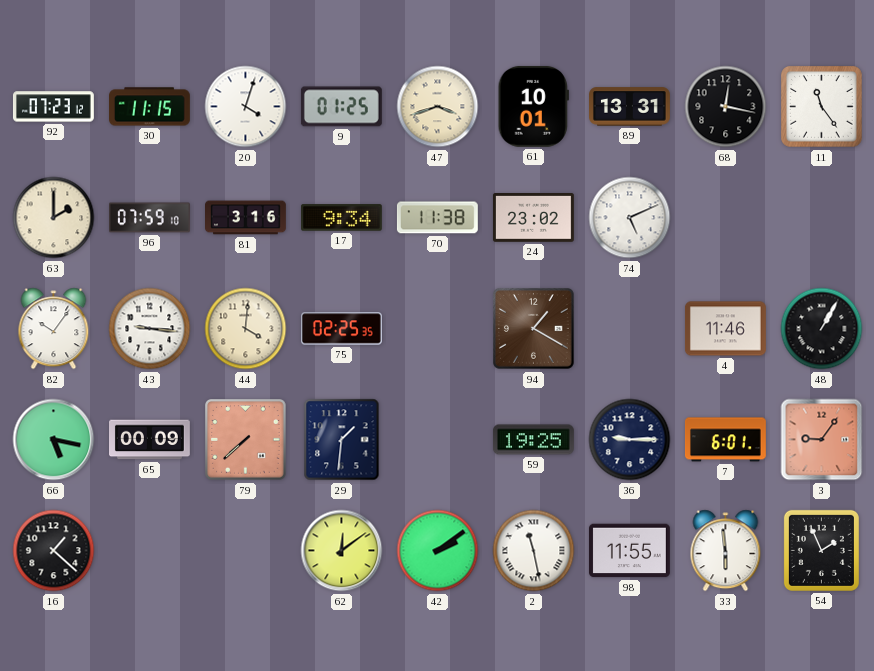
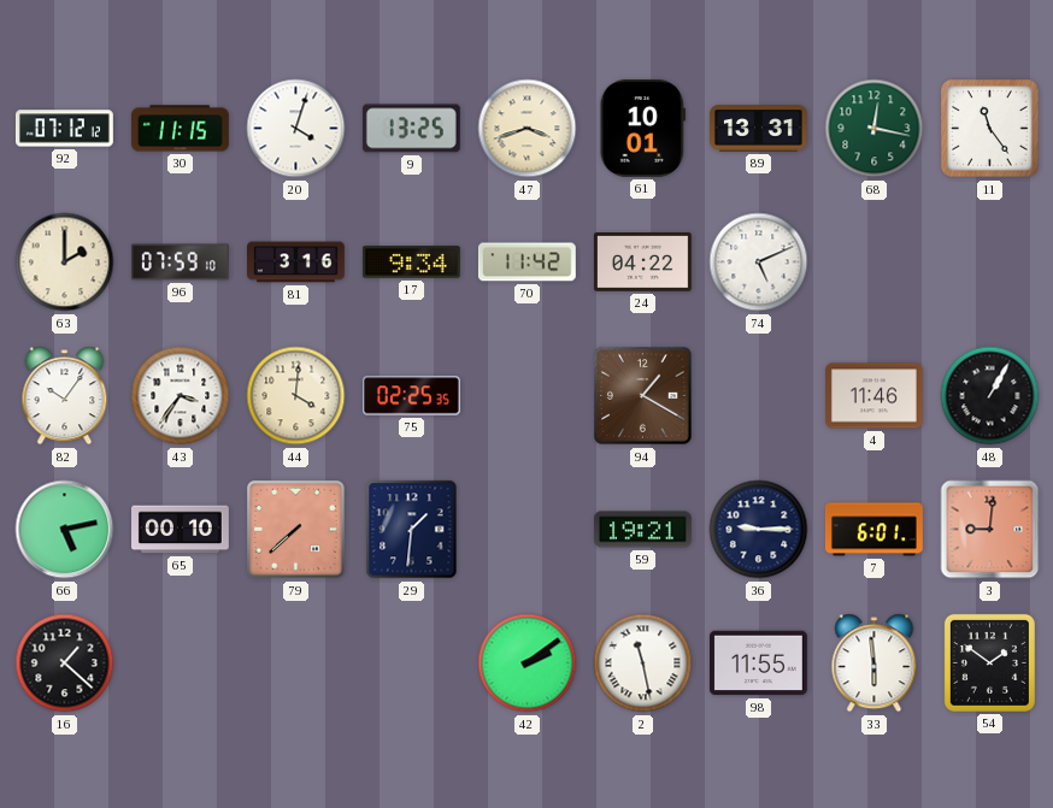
92: 07:23 -> 07:12
9: 01:25 -> 13:25
68 dial: black -> green
70: 11:38 -> 11:42
24: 23:02 -> 04:22
43: 9:16 -> 3:36
66: 5:17 -> 5:13
65: 00:09 -> 00:10
59: 19:25 -> 19:21
3: 9:06 -> 9:01
62: 12:09 -> none
54: 1:56 -> 1:51
